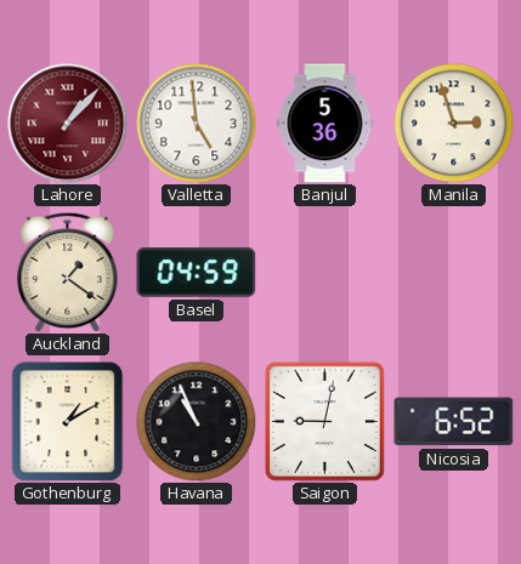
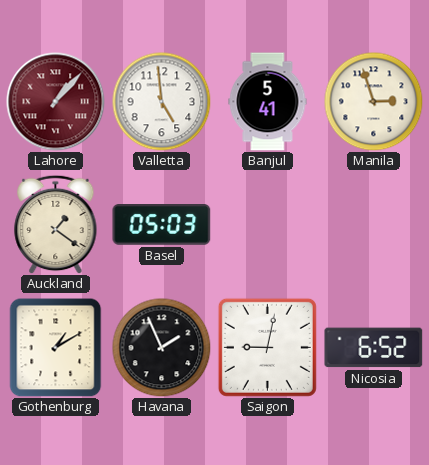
Banjul: 5:36 -> 5:41
Basel: 04:59 -> 05:03
Havana: 10:56 -> 1:56
